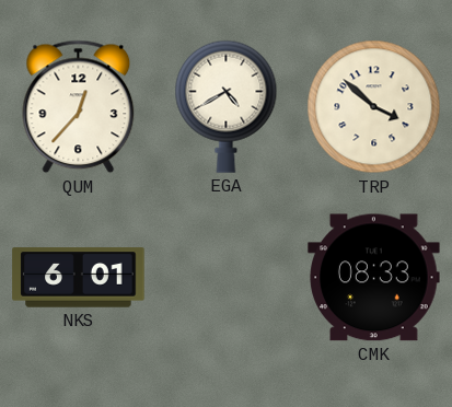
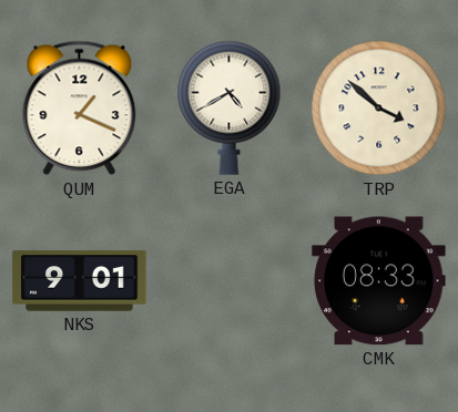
QUM: 12:37 -> 1:19
NKS: 6:01 -> 9:01
